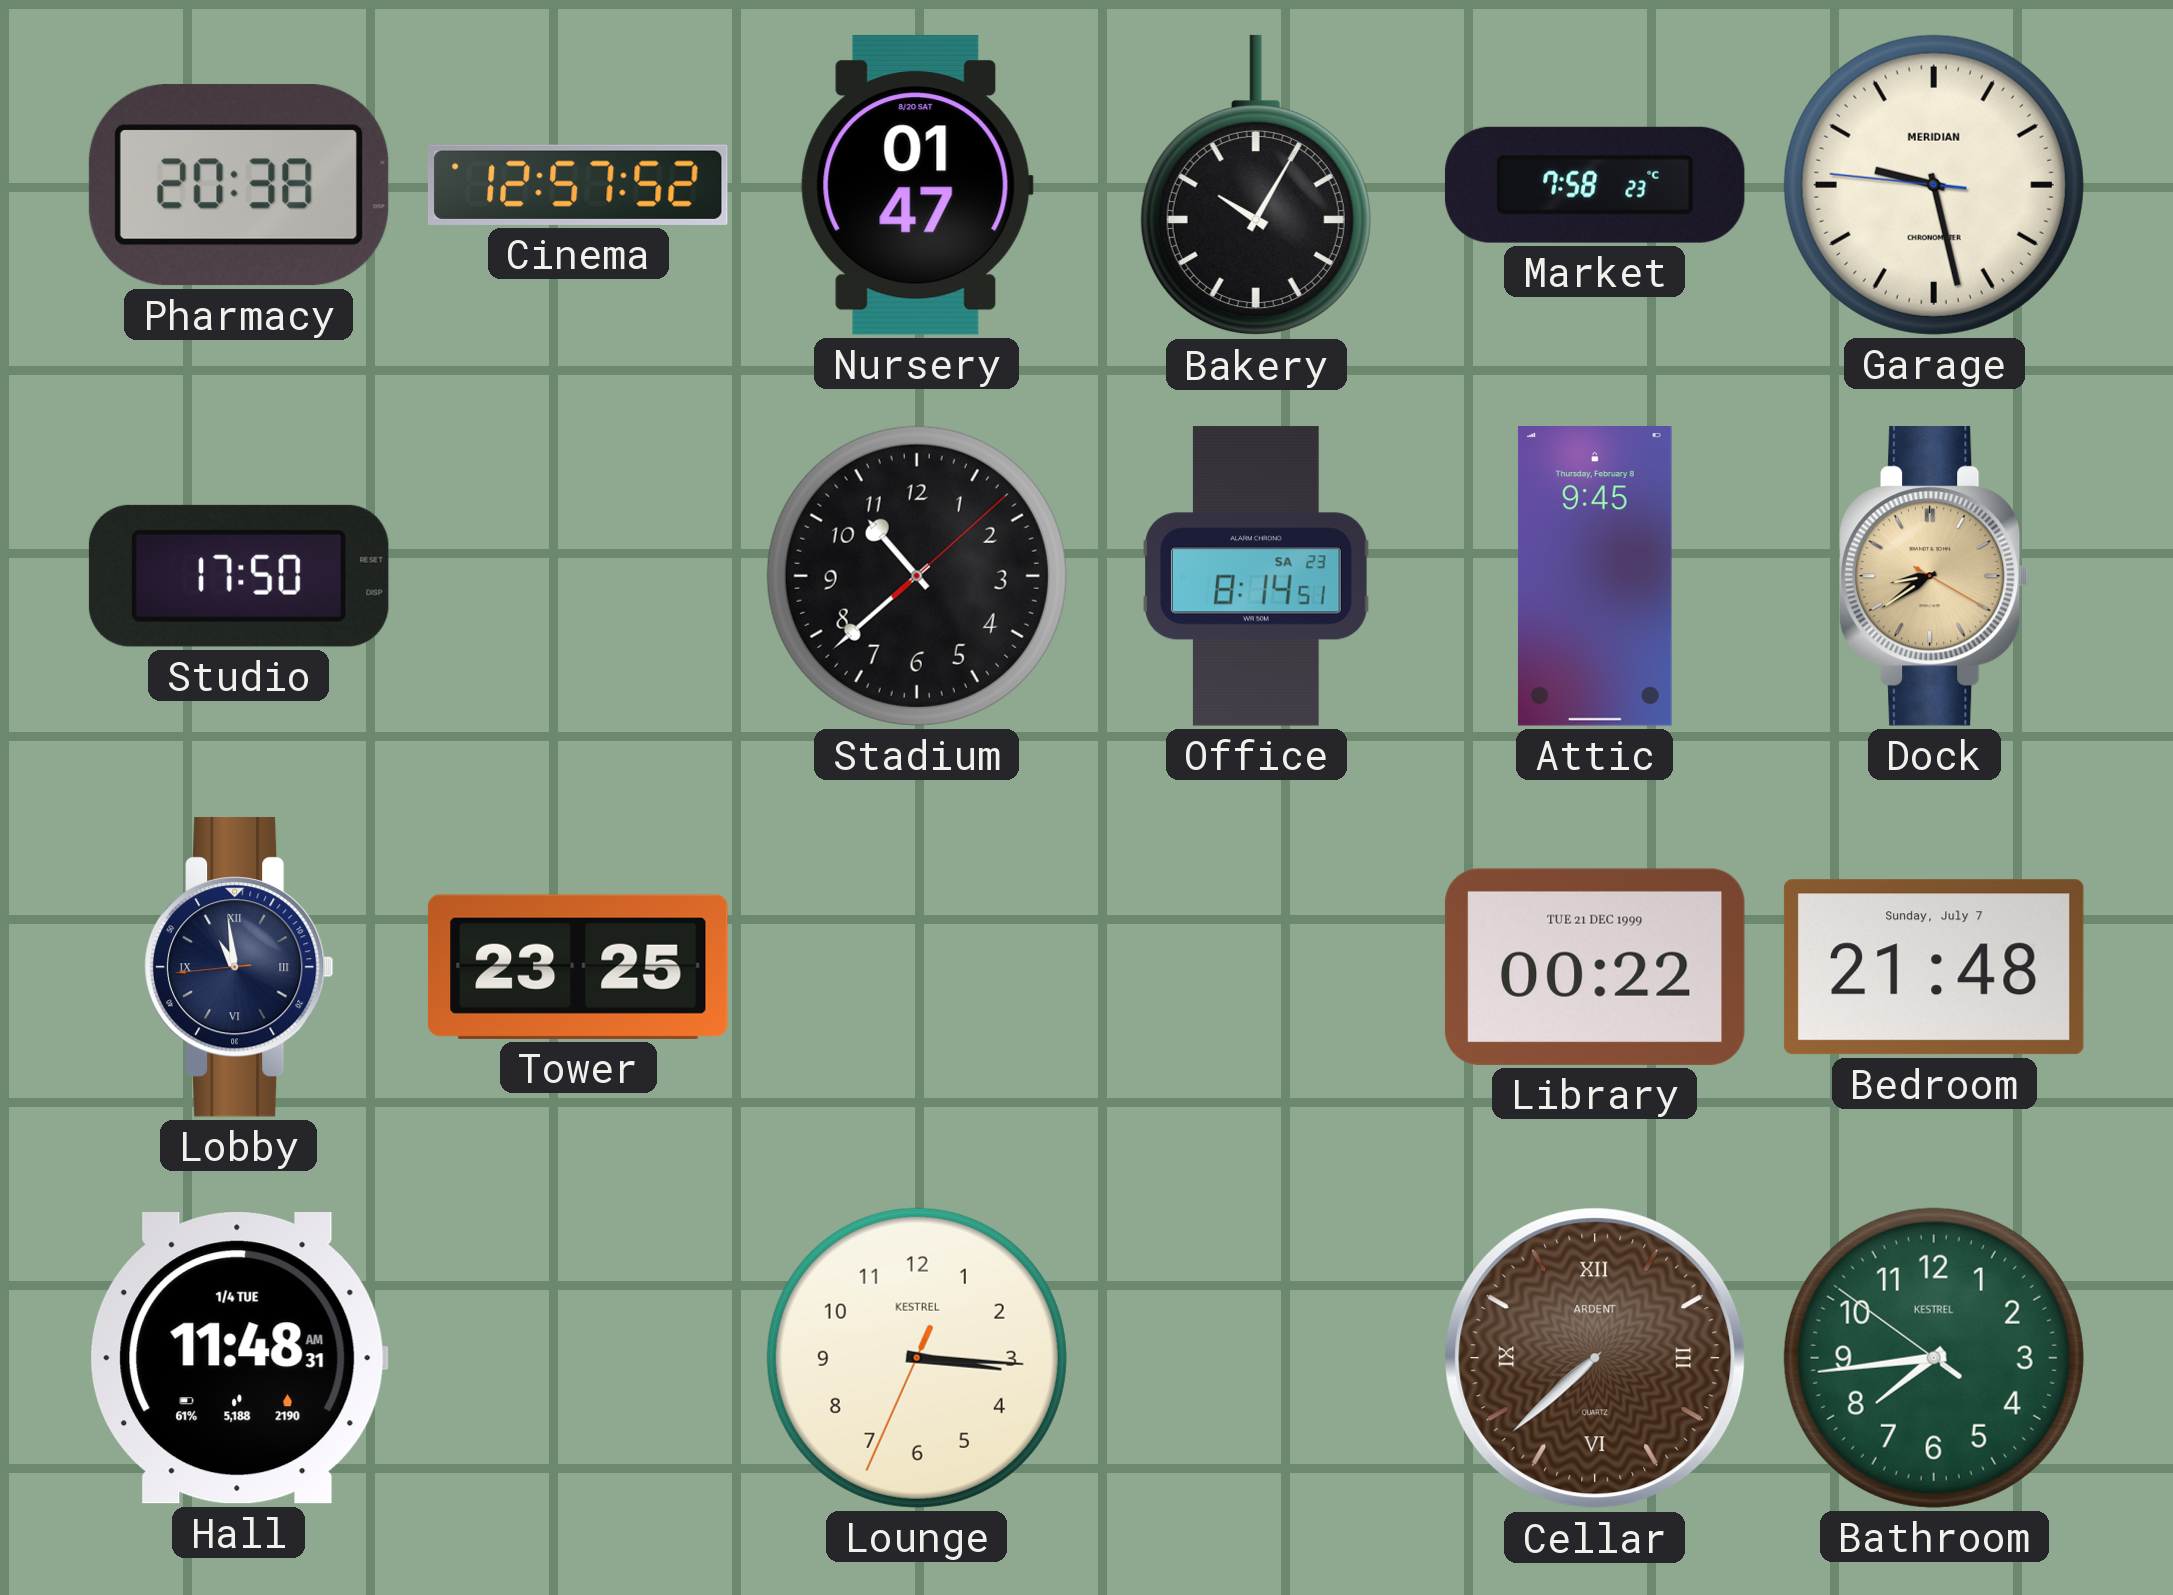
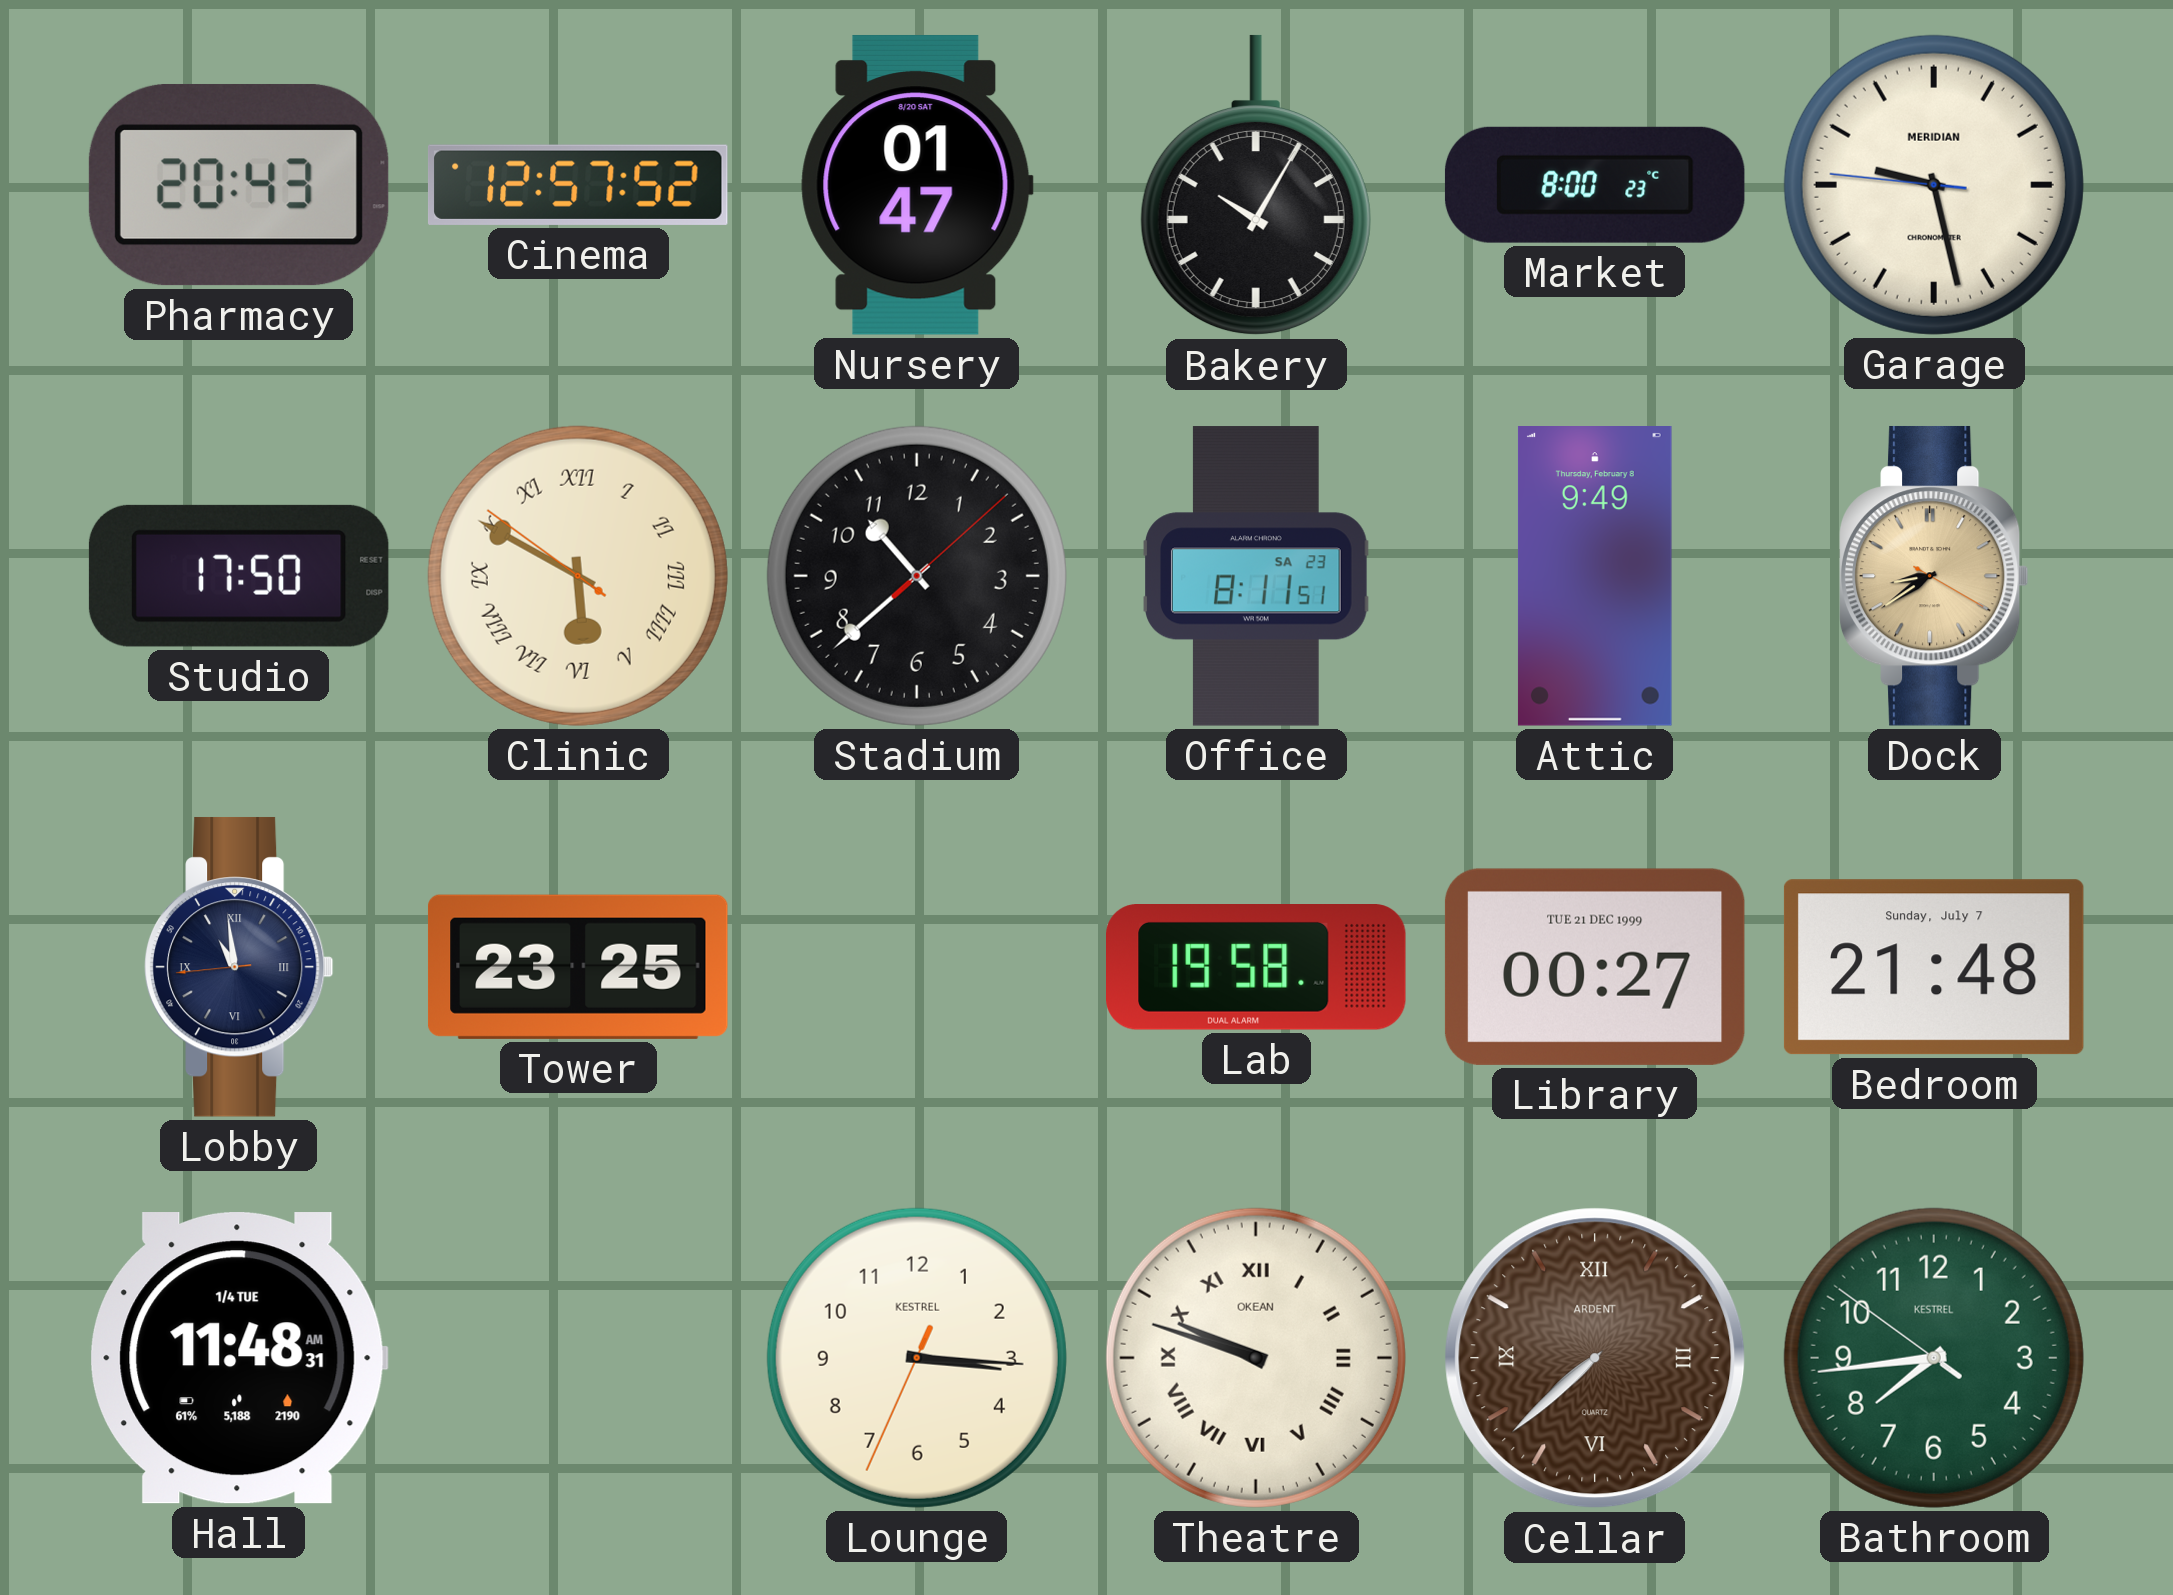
Pharmacy: 20:38 -> 20:43
Market: 7:58 -> 8:00
Clinic: none -> 5:49
Office: 8:14 -> 8:11
Attic: 9:45 -> 9:49
Lab: none -> 19:58
Library: 00:22 -> 00:27
Theatre: none -> 9:48
